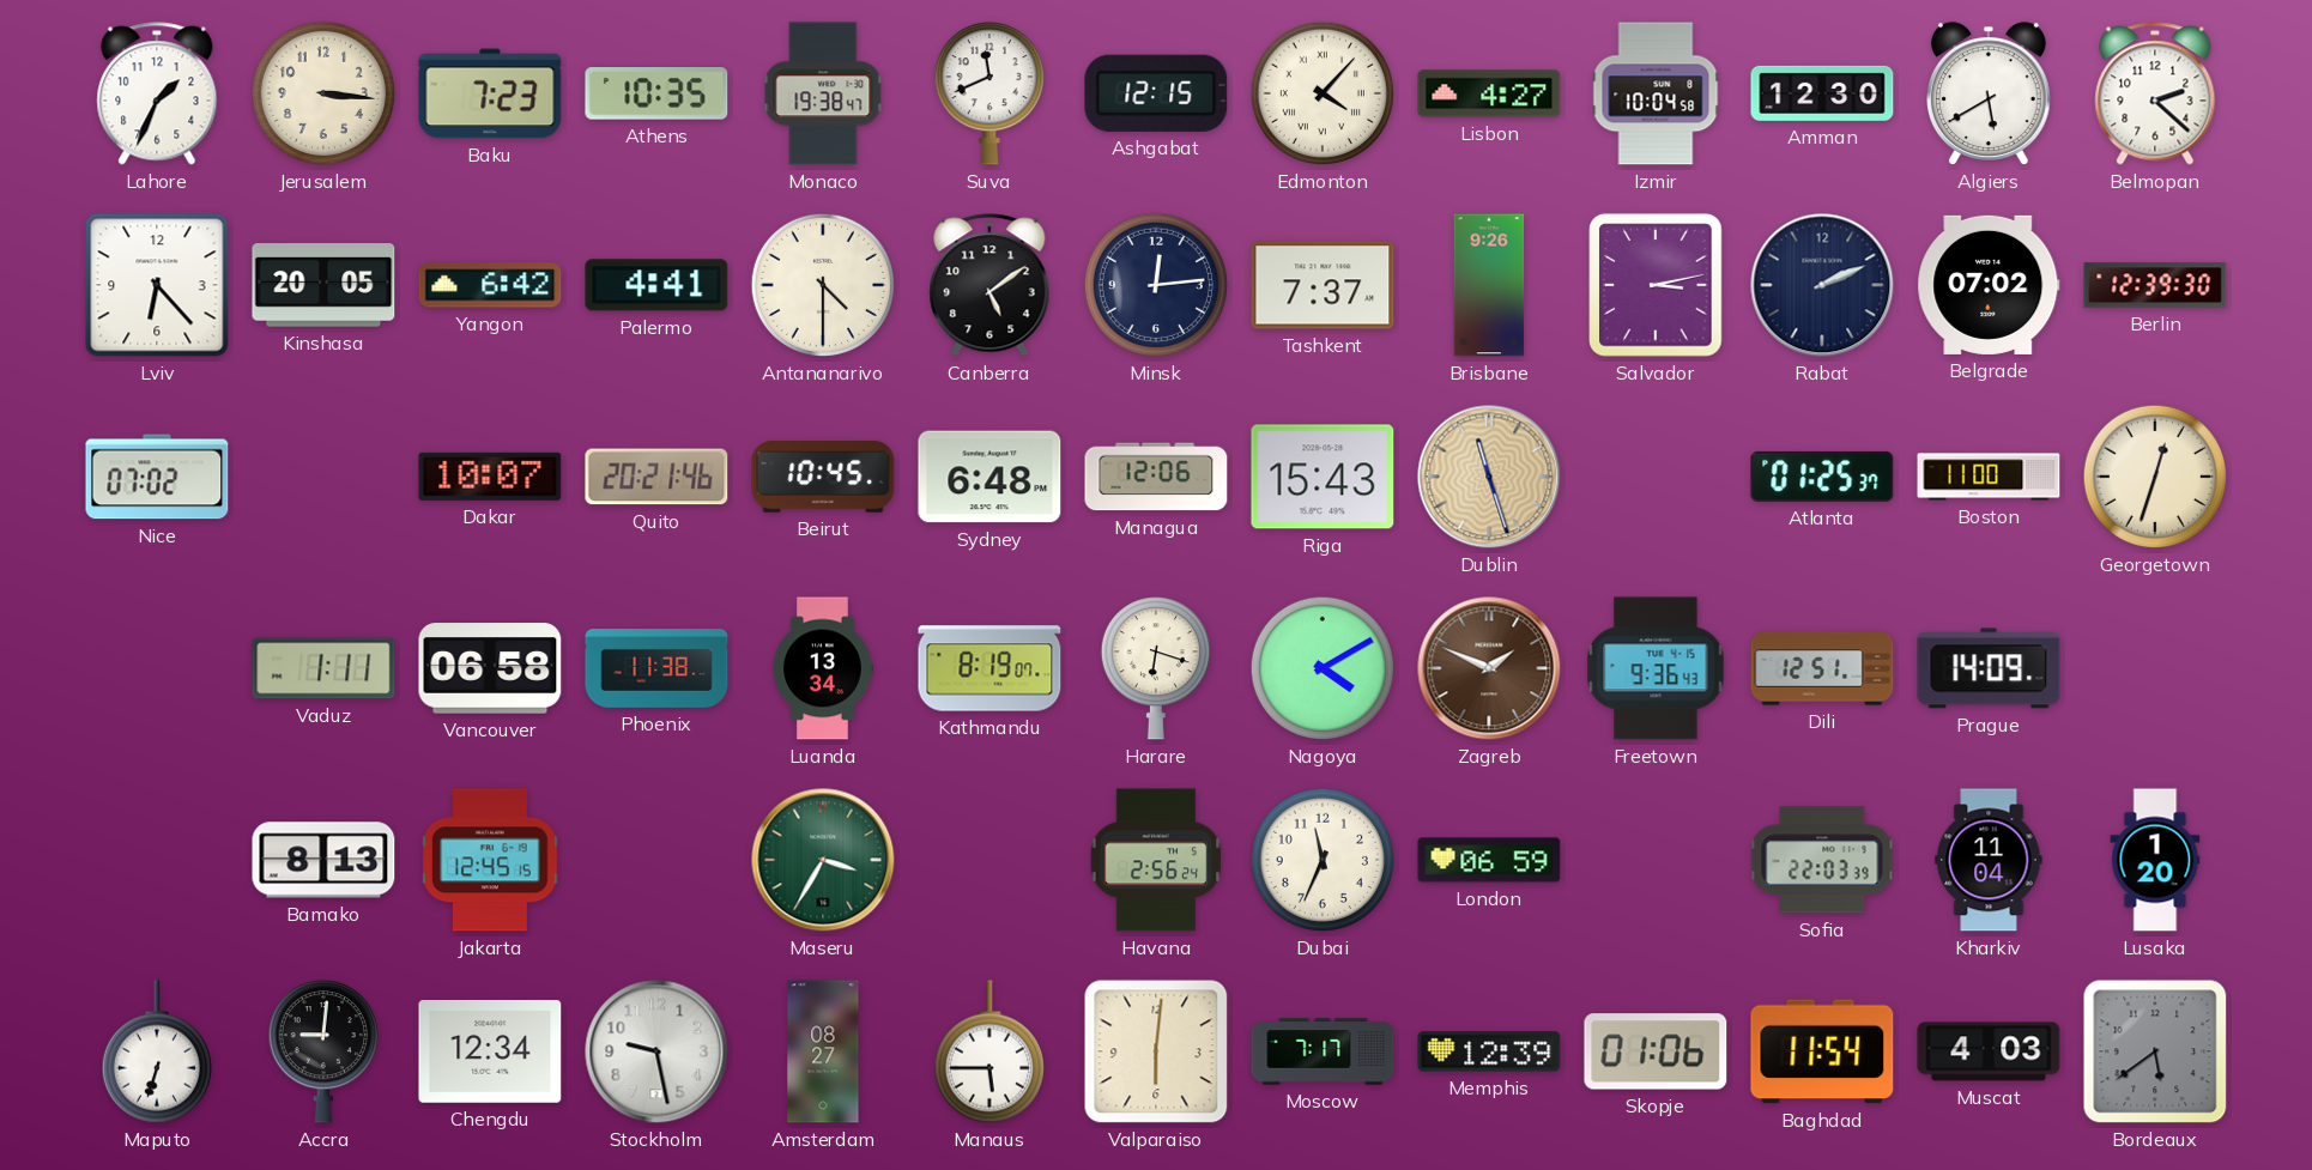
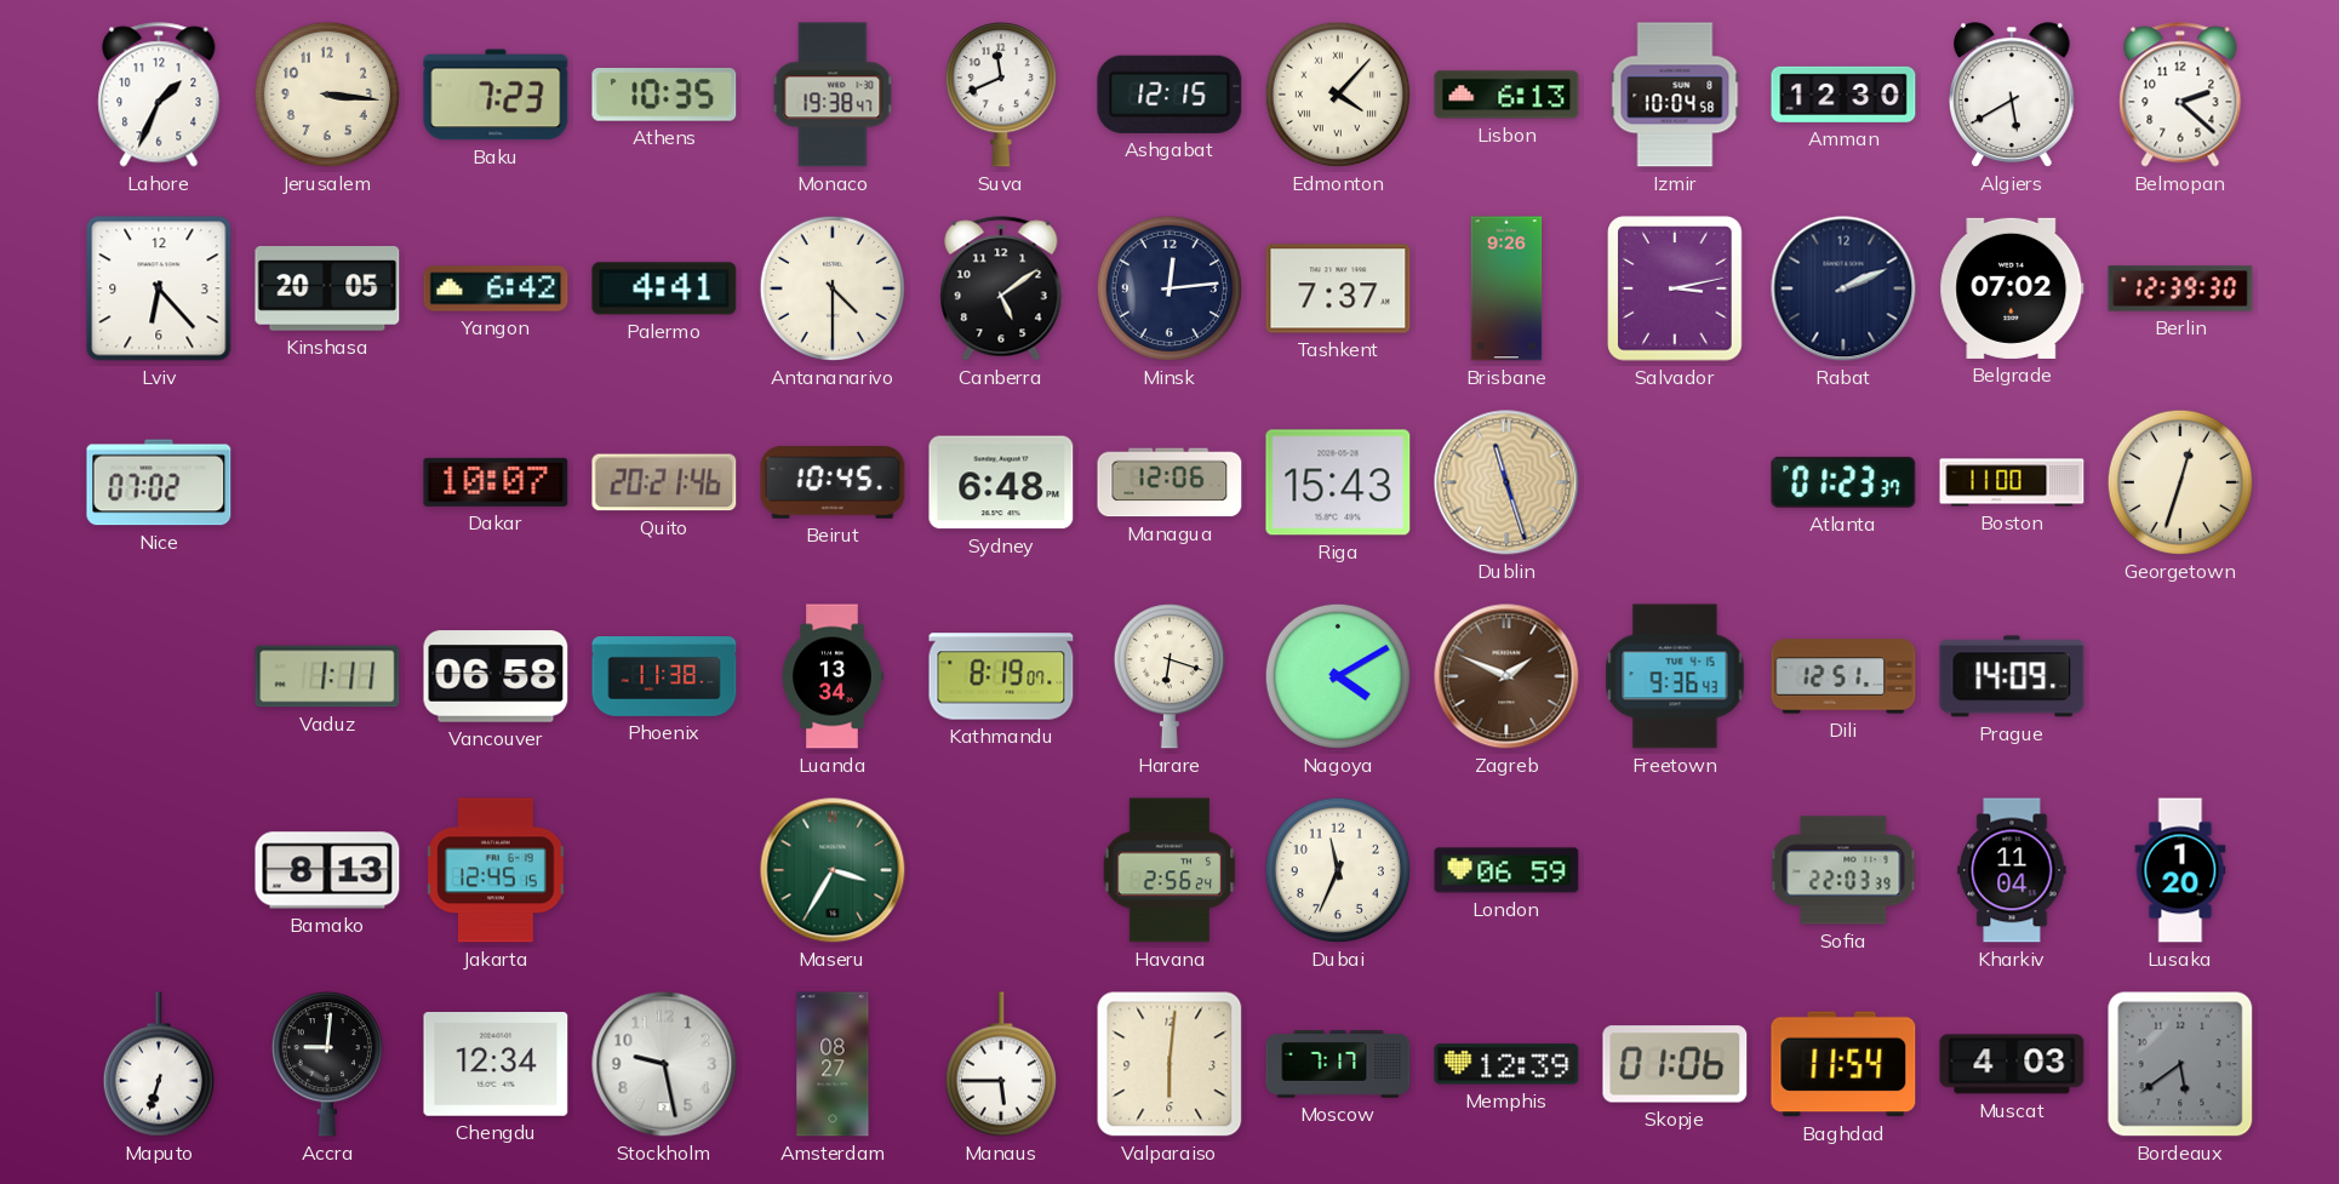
Lisbon: 4:27 -> 6:13
Atlanta: 01:25 -> 01:23
